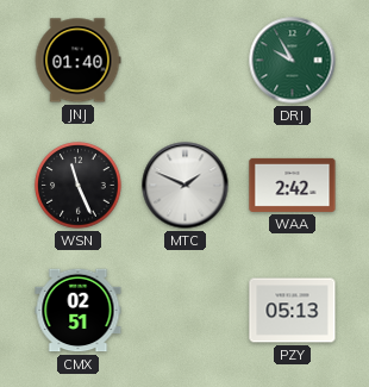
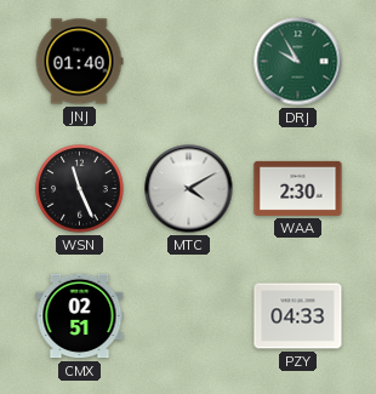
MTC: 1:49 -> 4:10
WAA: 2:42 -> 2:30
PZY: 05:13 -> 04:33
